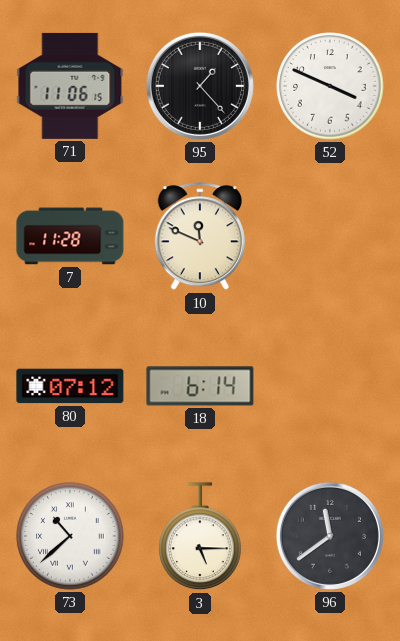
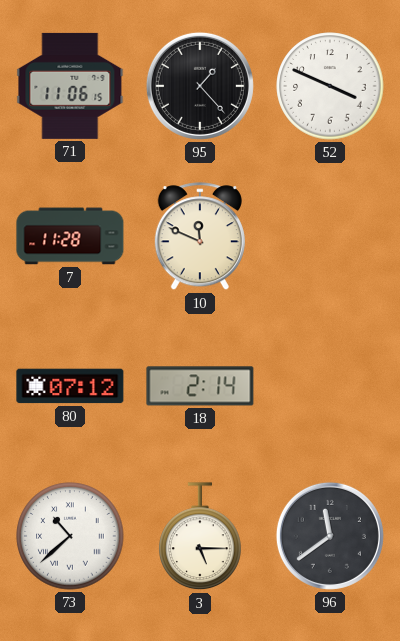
18: 6:14 -> 2:14
